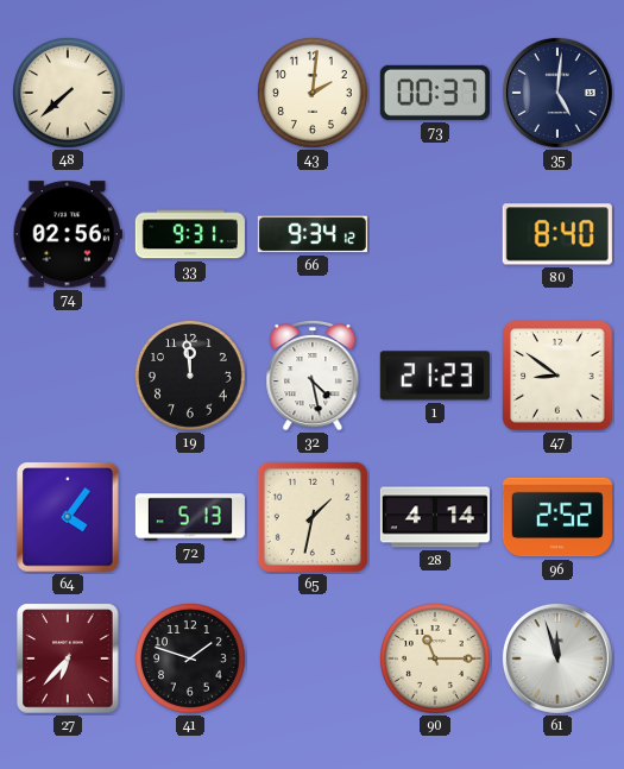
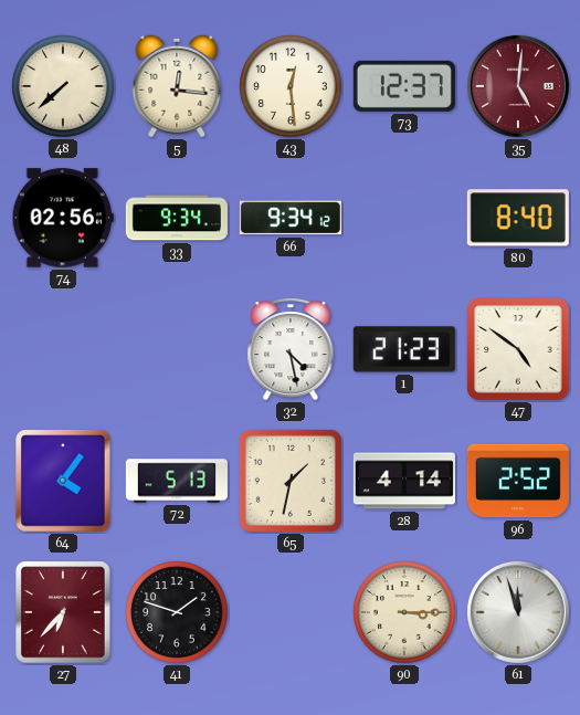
5: none -> 12:16
43: 2:01 -> 12:29
73: 00:37 -> 12:37
35 dial: navy -> burgundy
33: 9:31 -> 9:34
19: 11:59 -> none
47: 8:51 -> 4:51
90: 11:15 -> 3:15
